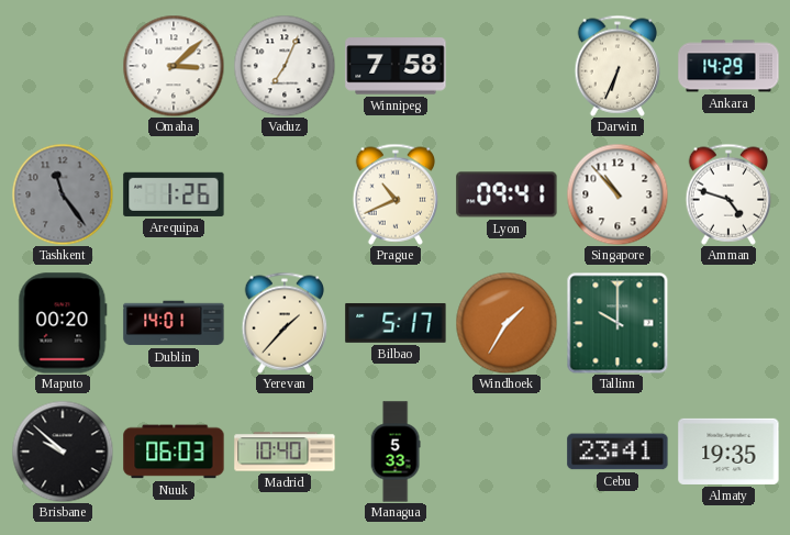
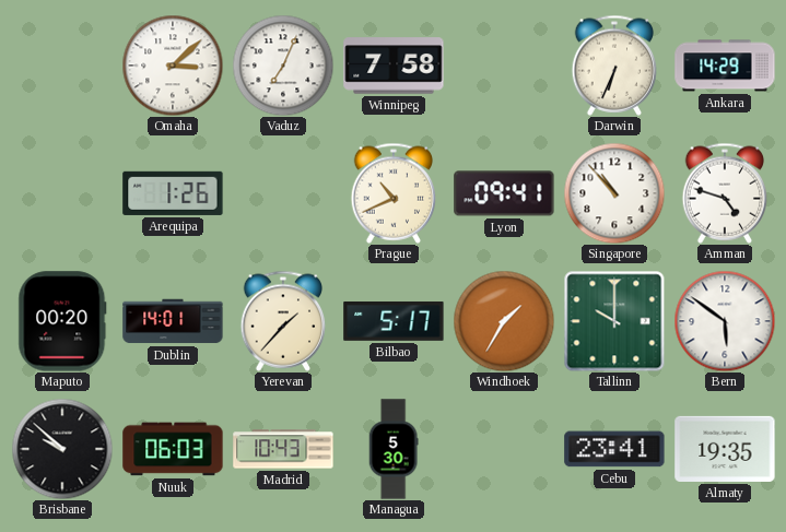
Tashkent: 11:24 -> none
Bern: none -> 5:51
Madrid: 10:40 -> 10:43
Managua: 5:33 -> 5:30
